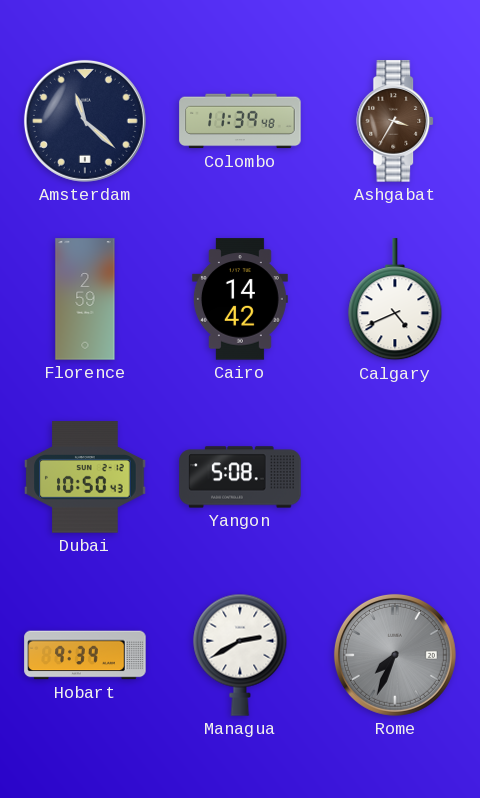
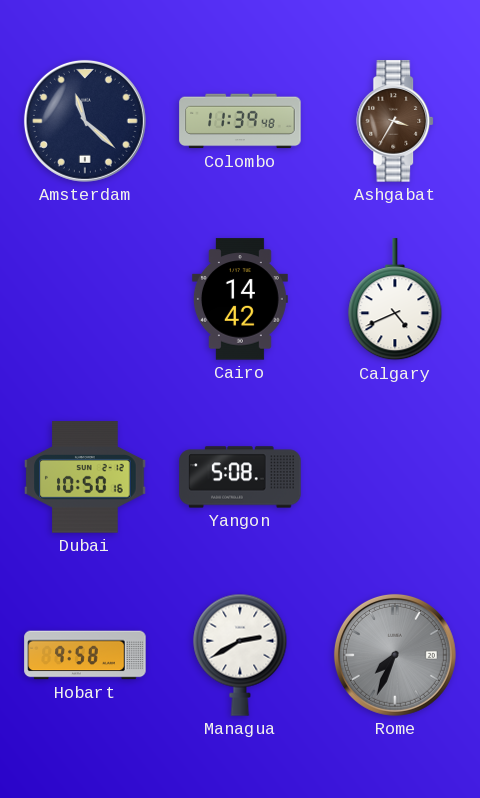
Florence: 2:59 -> none
Dubai: 10:50:43 -> 10:50:16
Hobart: 9:39 -> 9:58
